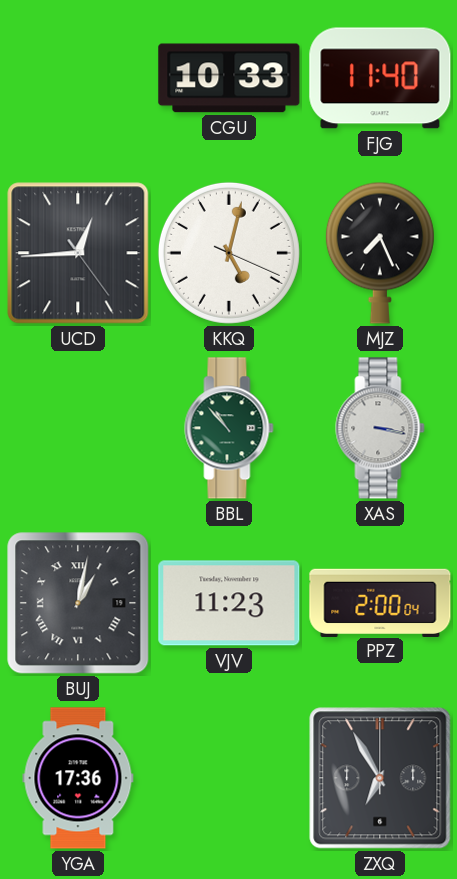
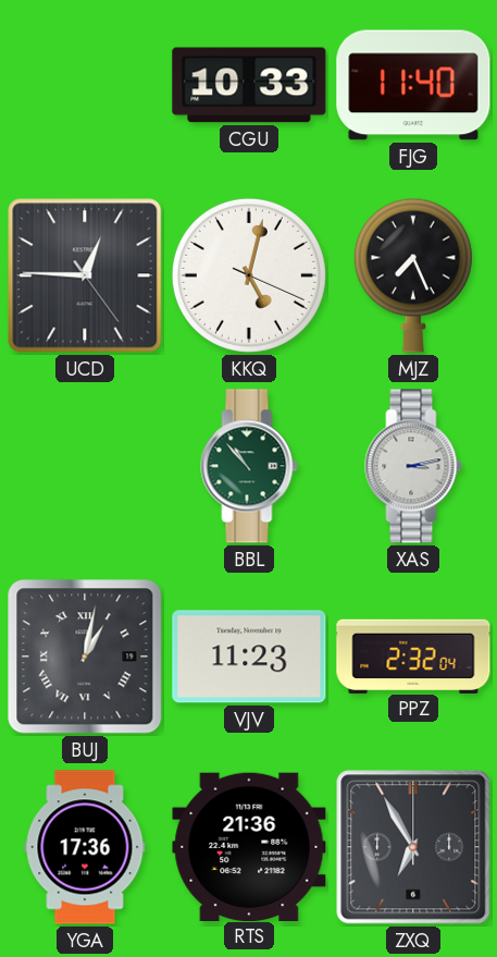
UCD: 12:44 -> 12:45
XAS: 3:17 -> 3:13
PPZ: 2:00 -> 2:32
RTS: none -> 21:36
